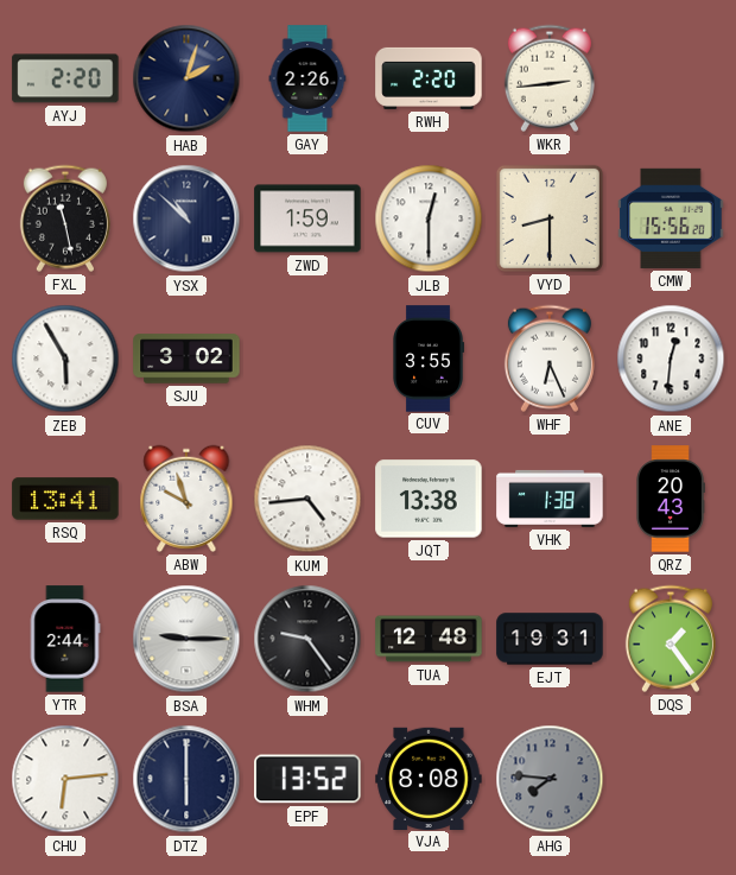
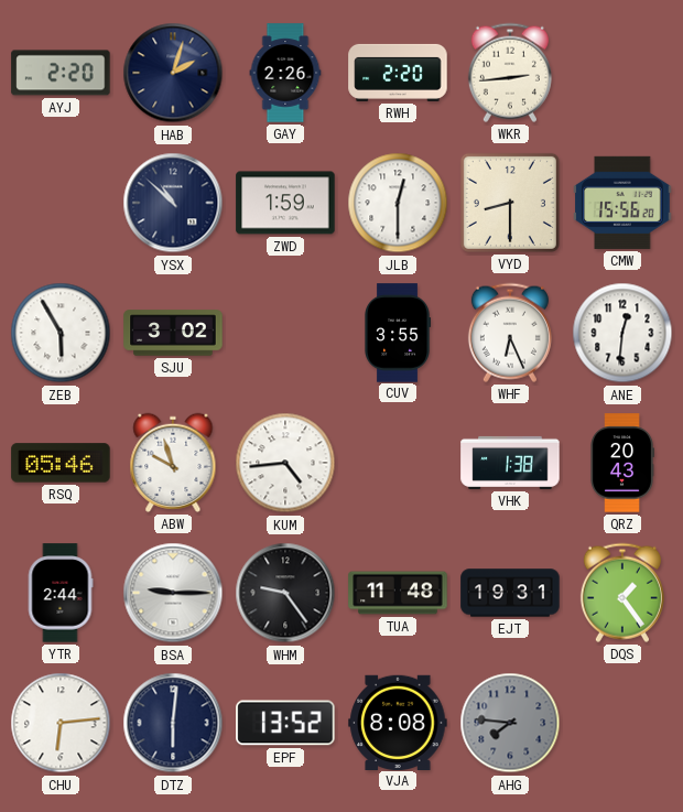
FXL: 11:28 -> none
RSQ: 13:41 -> 05:46
JQT: 13:38 -> none
TUA: 12:48 -> 11:48
DTZ: 6:00 -> 6:01
